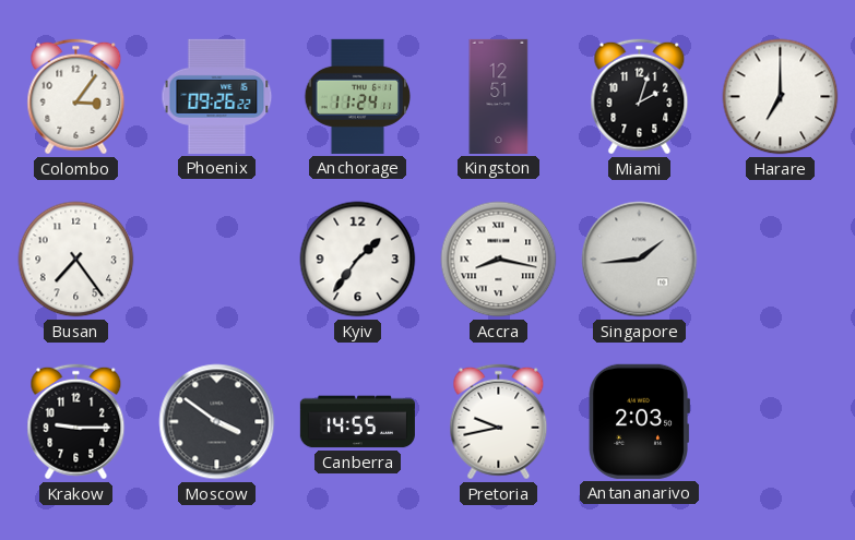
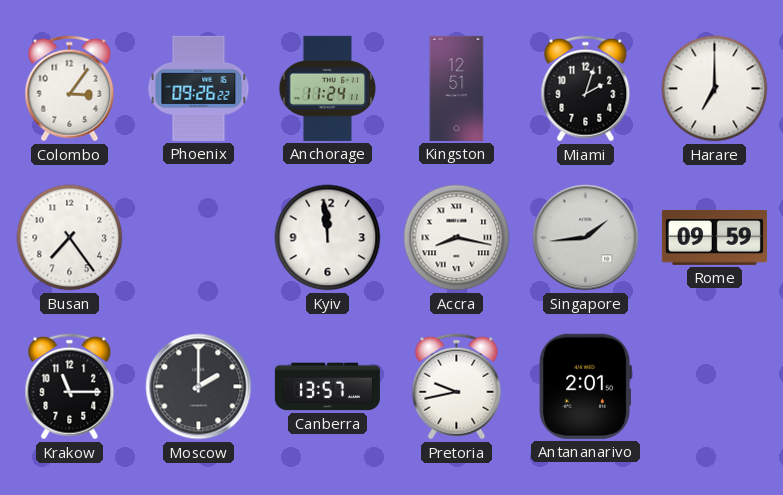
Kyiv: 1:36 -> 11:59
Rome: none -> 09:59
Krakow: 9:15 -> 11:15
Moscow: 3:51 -> 2:00
Canberra: 14:55 -> 13:57
Antananarivo: 2:03 -> 2:01
